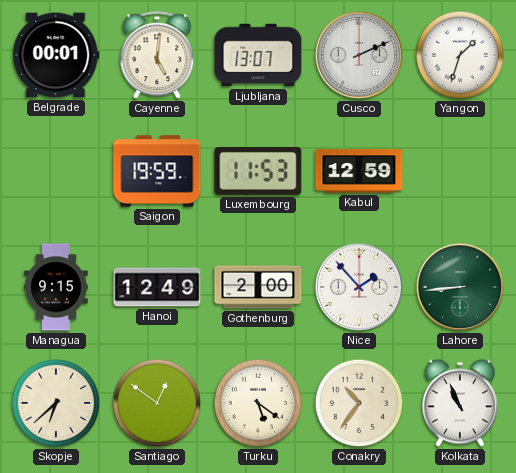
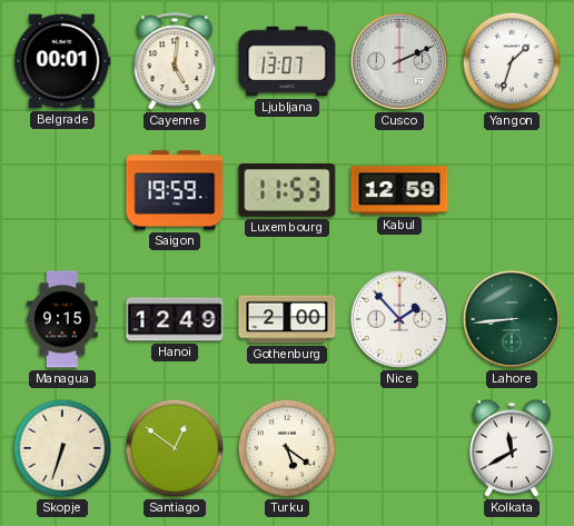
Skopje: 6:38 -> 6:33
Conakry: 10:36 -> none
Kolkata: 10:56 -> 11:40
